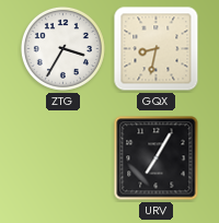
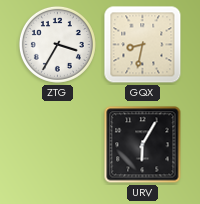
URV: 7:05 -> 6:05
